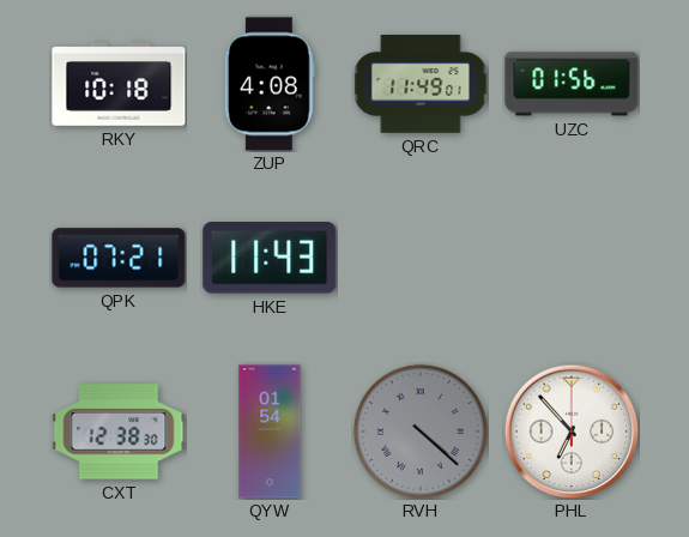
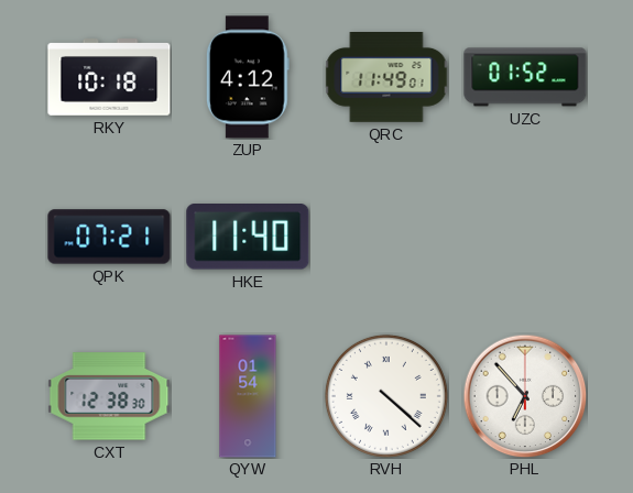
ZUP: 4:08 -> 4:12
UZC: 01:56 -> 01:52
HKE: 11:43 -> 11:40
RVH dial: grey -> white
